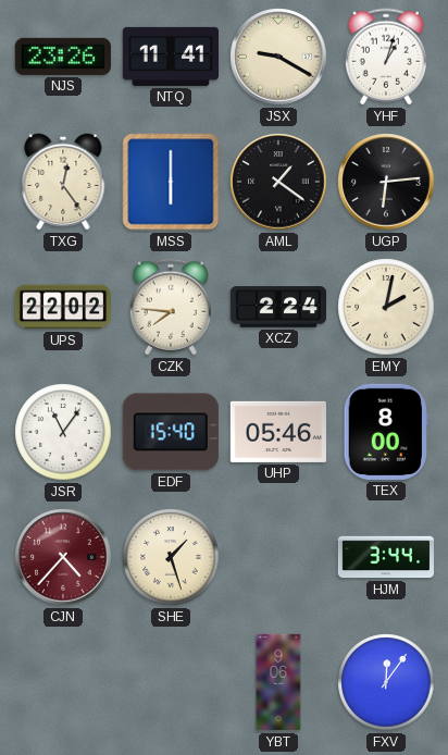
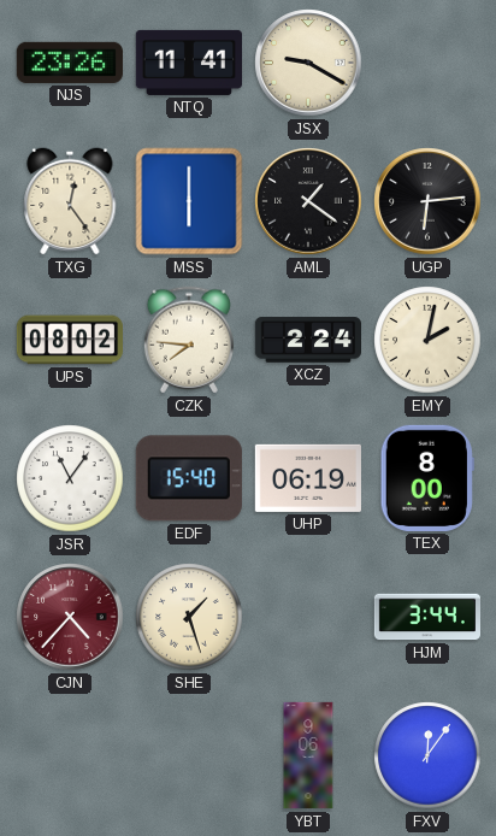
YHF: 1:03 -> none
UPS: 22:02 -> 08:02
UHP: 05:46 -> 06:19
